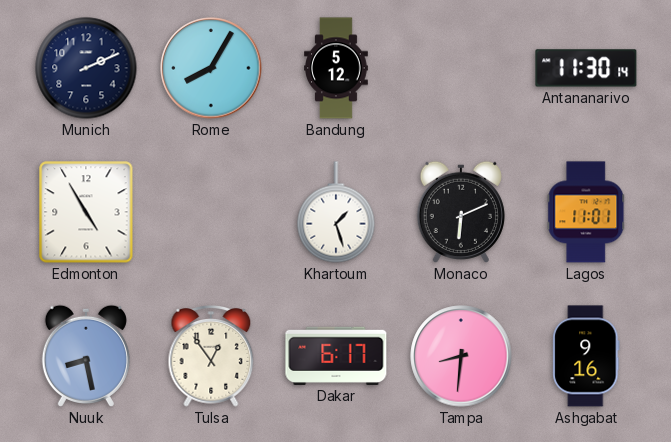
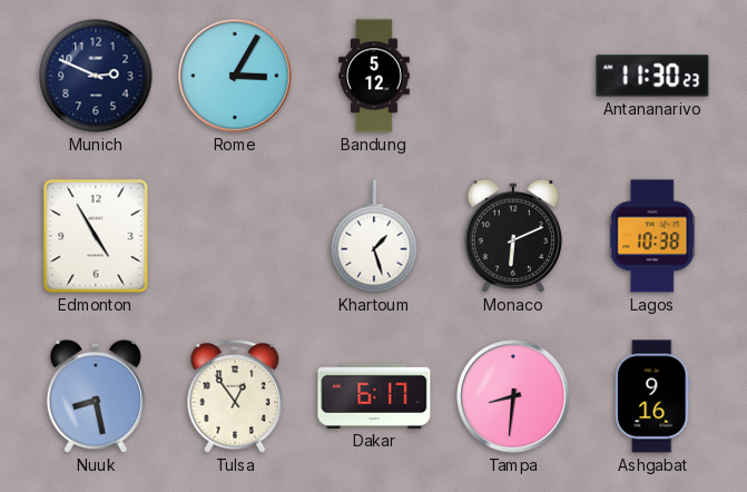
Munich: 2:11 -> 2:49
Rome: 8:05 -> 3:05
Antananarivo: 11:30:14 -> 11:30:23
Lagos: 11:01 -> 10:38
